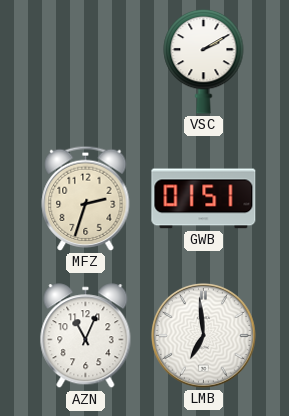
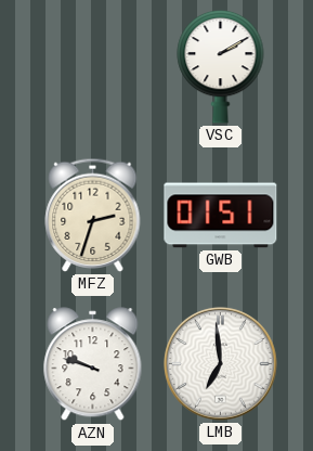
AZN: 11:04 -> 9:48
